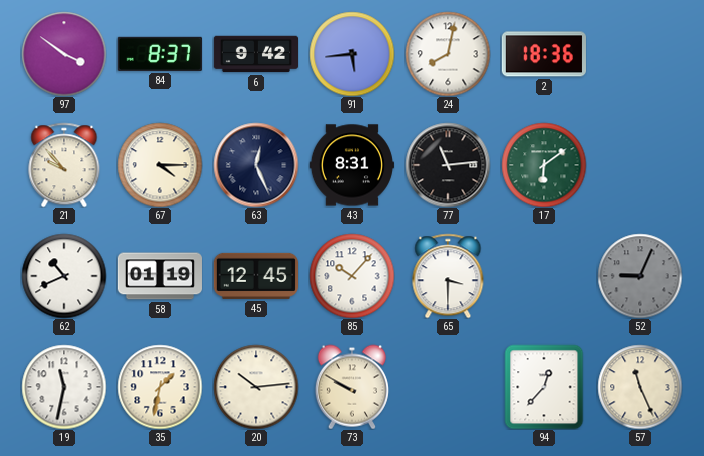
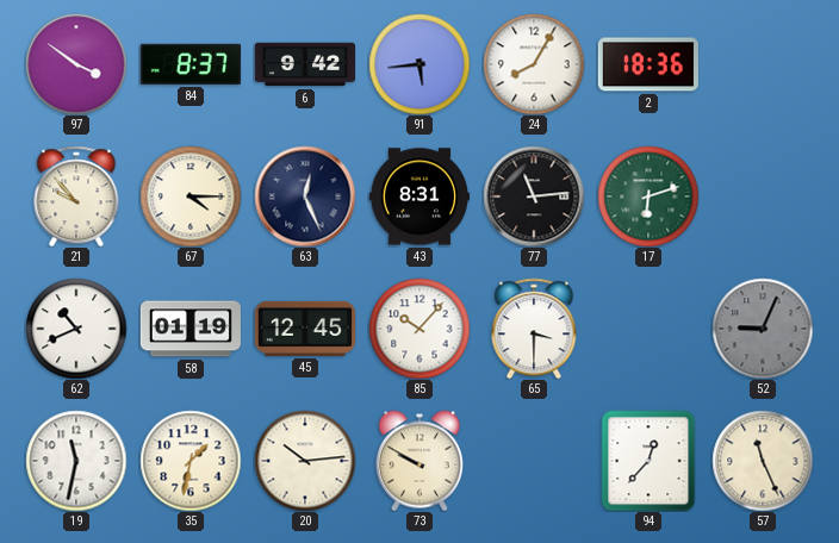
24: 8:02 -> 8:05
17: 6:09 -> 6:12
